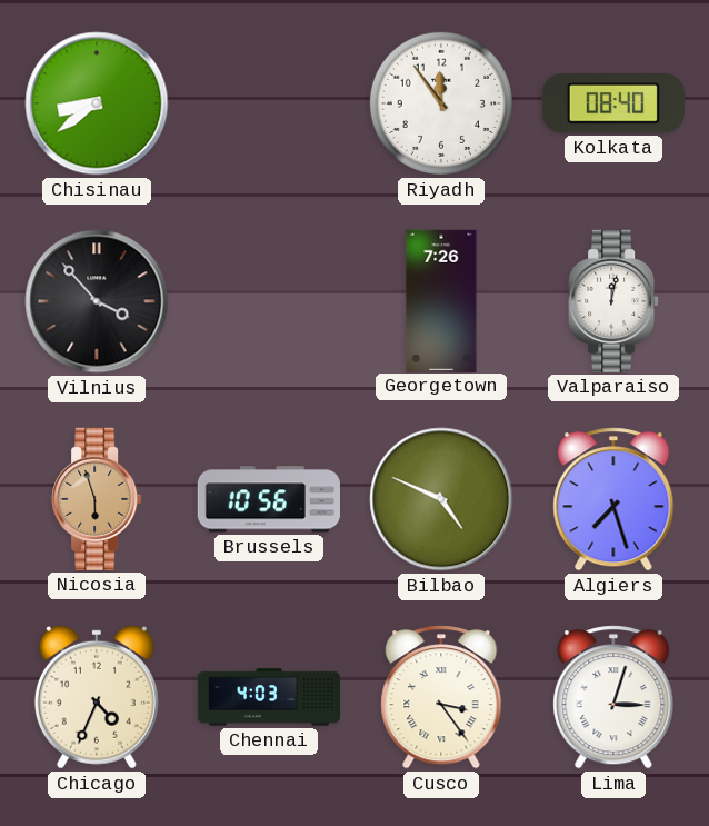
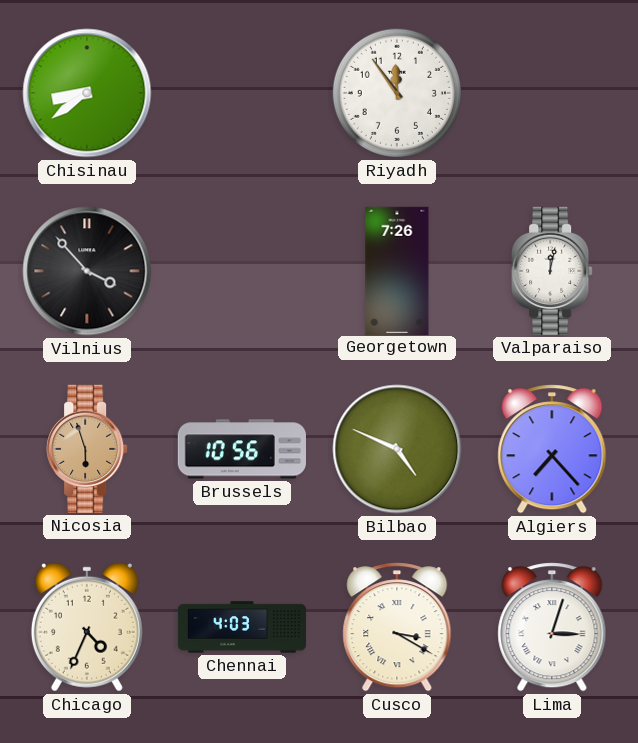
Kolkata: 08:40 -> none
Algiers: 7:27 -> 7:23
Cusco: 3:24 -> 3:20
